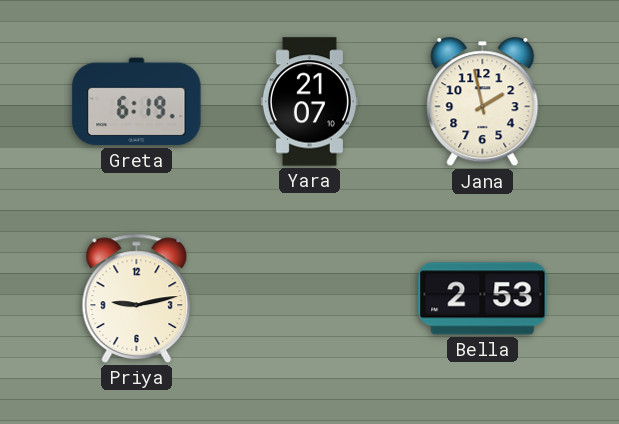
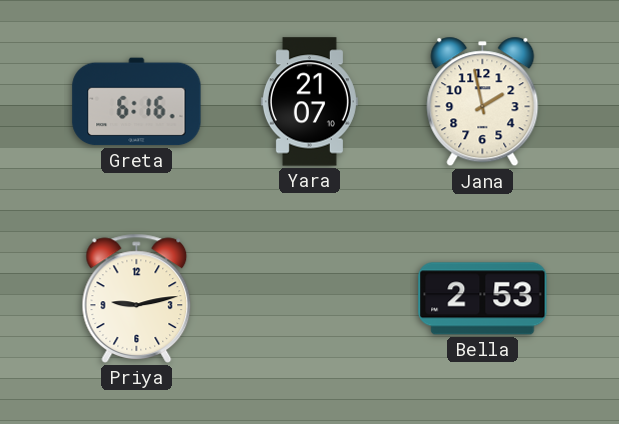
Greta: 6:19 -> 6:16
